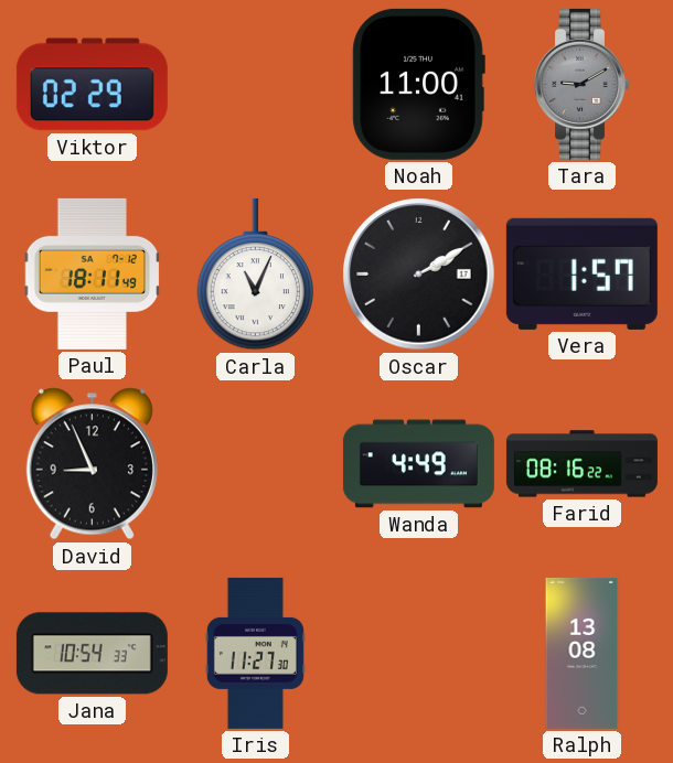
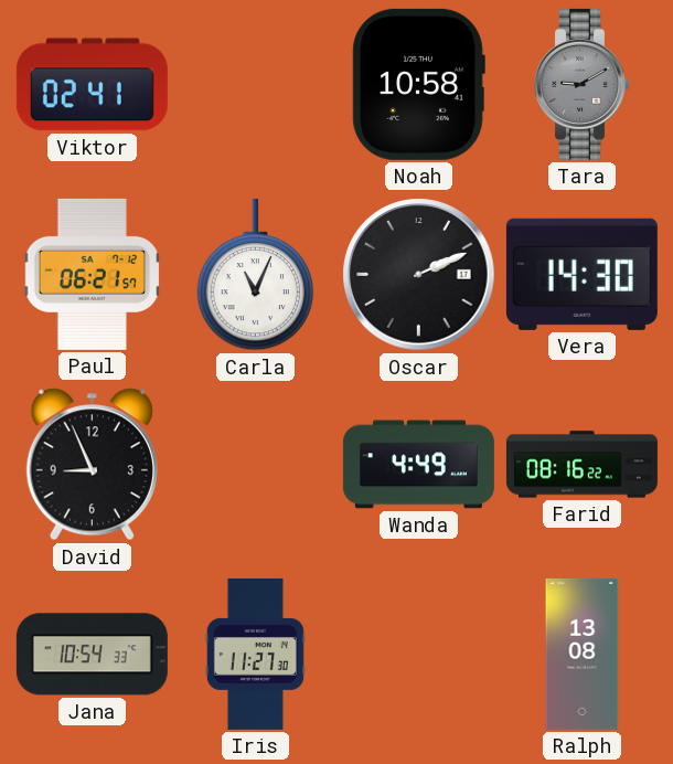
Viktor: 02:29 -> 02:41
Noah: 11:00 -> 10:58
Paul: 18:11 -> 06:21
Oscar: 2:10 -> 2:11
Vera: 1:57 -> 14:30
